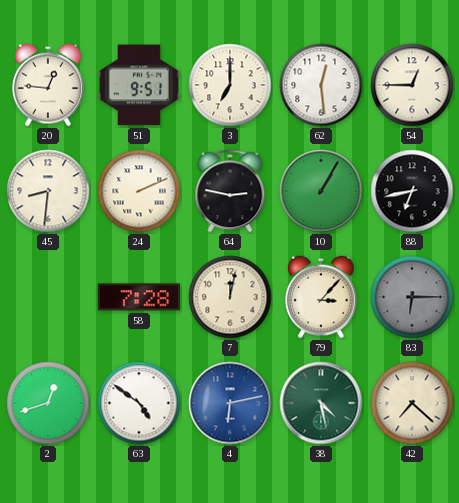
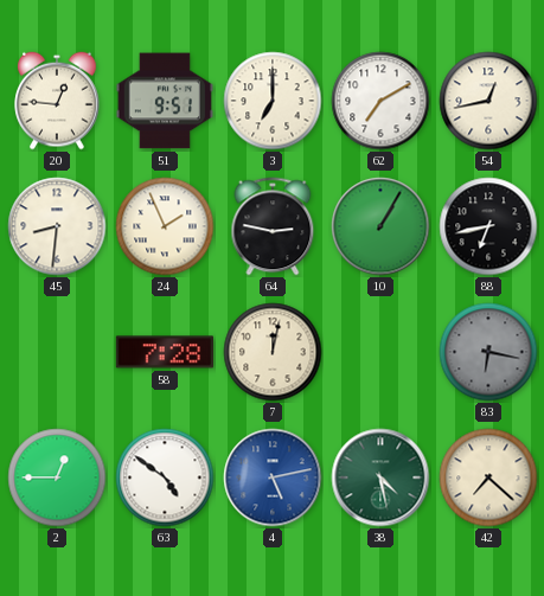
62: 12:29 -> 7:10
54: 12:45 -> 12:43
24: 2:11 -> 1:56
79: 3:07 -> none
83: 6:15 -> 6:17
2: 12:42 -> 12:45
4: 6:13 -> 5:13
